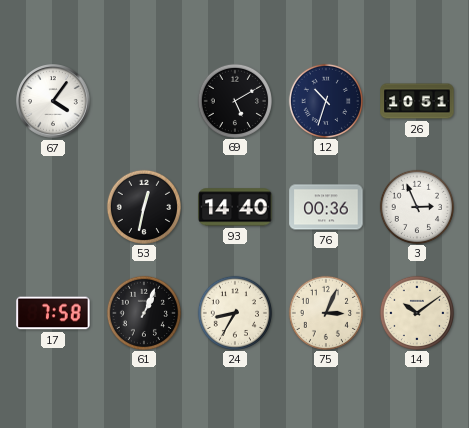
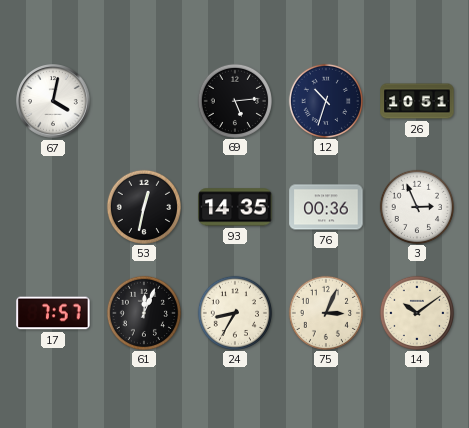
67: 4:06 -> 4:02
69: 5:10 -> 5:14
93: 14:40 -> 14:35
17: 7:58 -> 7:57
61: 1:04 -> 12:04
